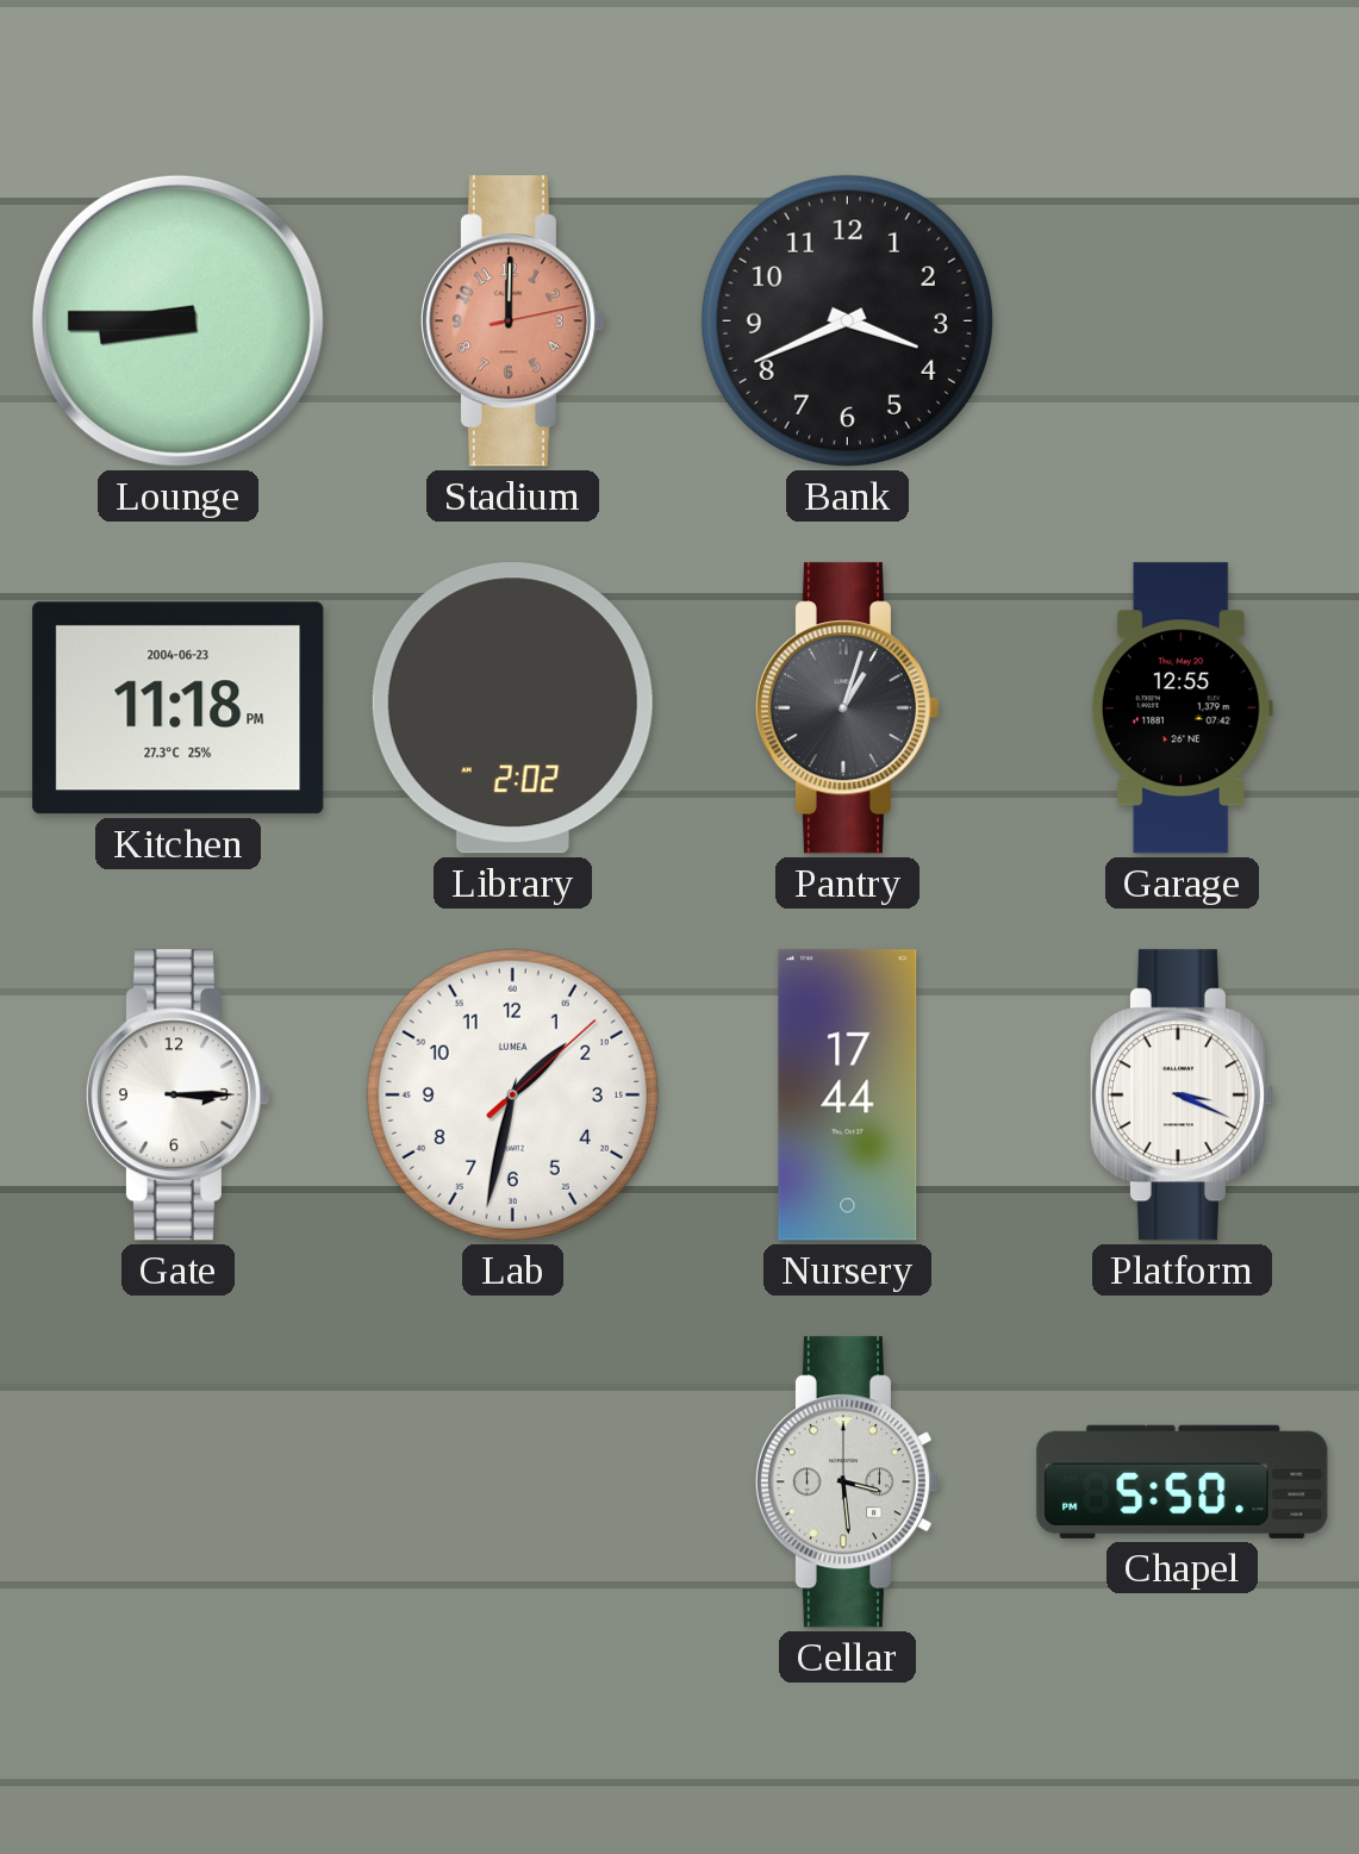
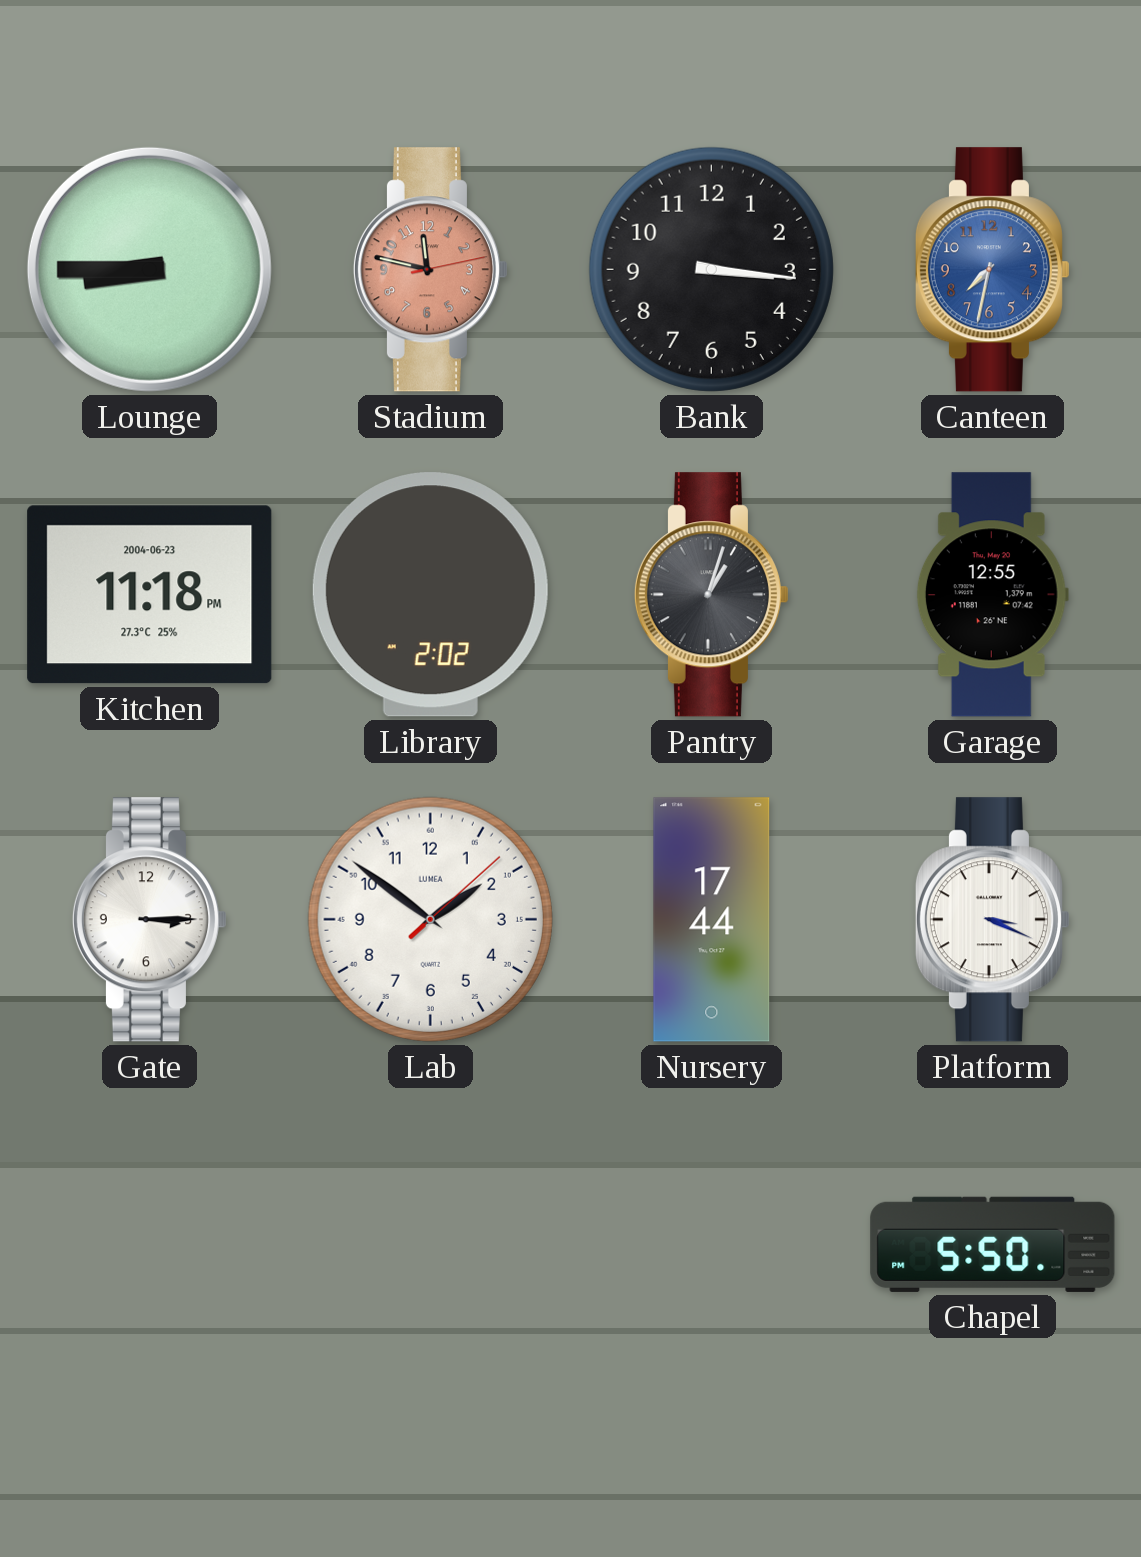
Stadium: 12:00 -> 11:47
Bank: 3:41 -> 3:16
Canteen: none -> 7:32
Lab: 1:32 -> 1:51
Cellar: 3:29 -> none
